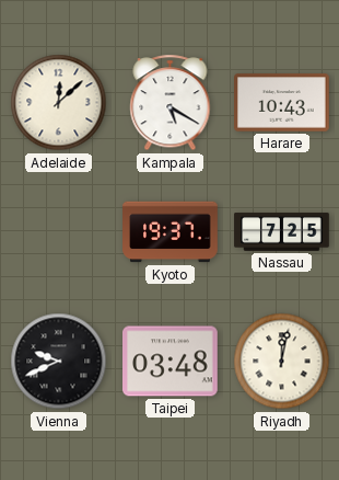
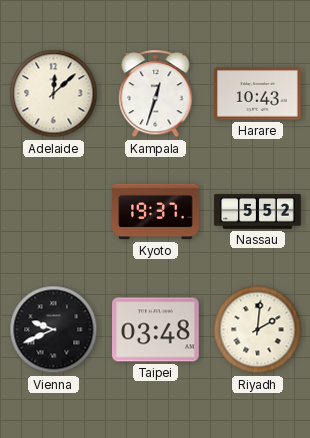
Kampala: 5:20 -> 12:33
Nassau: 7:25 -> 5:52
Riyadh: 12:02 -> 2:01
